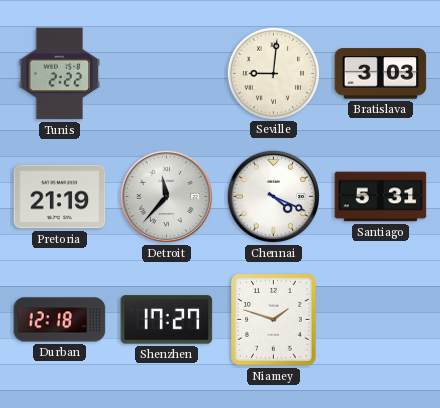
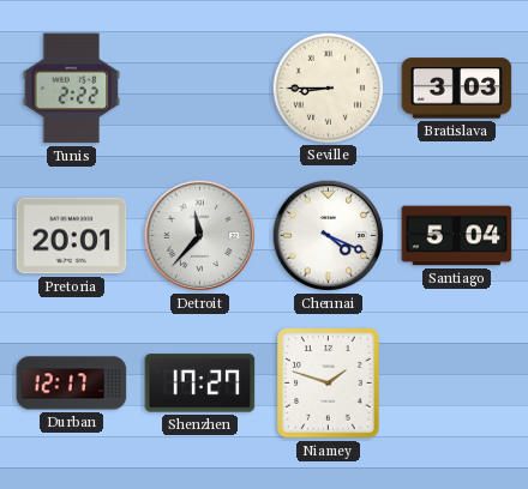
Seville: 9:01 -> 8:45
Pretoria: 21:19 -> 20:01
Santiago: 5:31 -> 5:04
Durban: 12:18 -> 12:17
